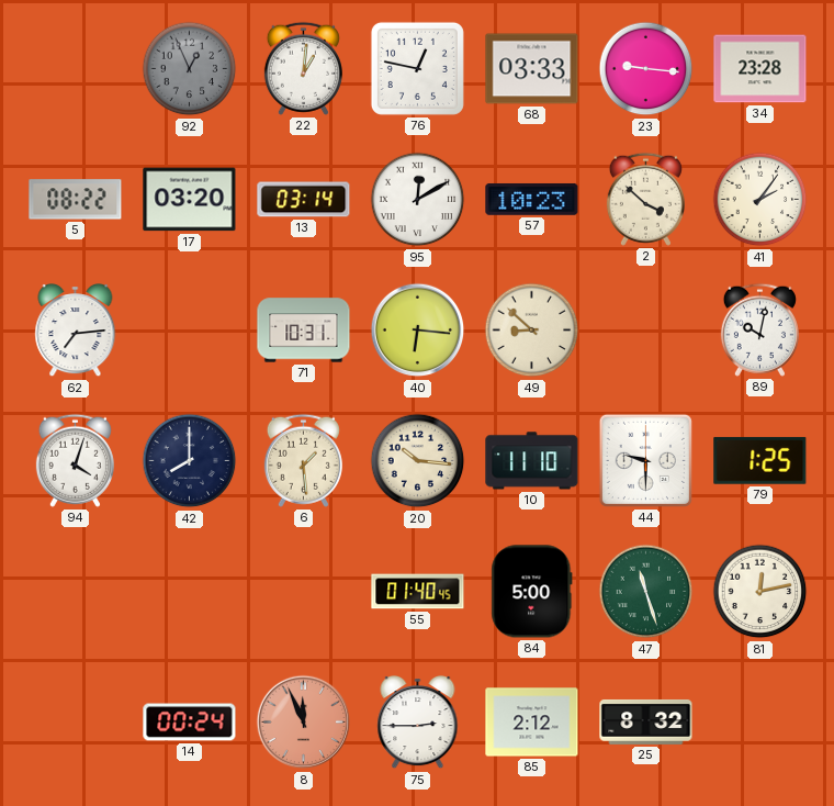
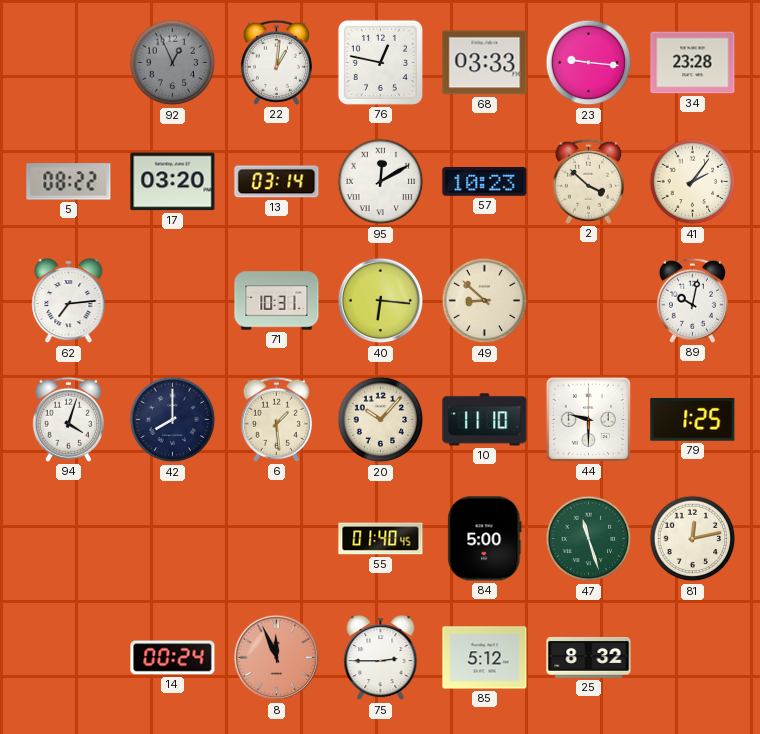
20: 10:16 -> 10:07
85: 2:12 -> 5:12
